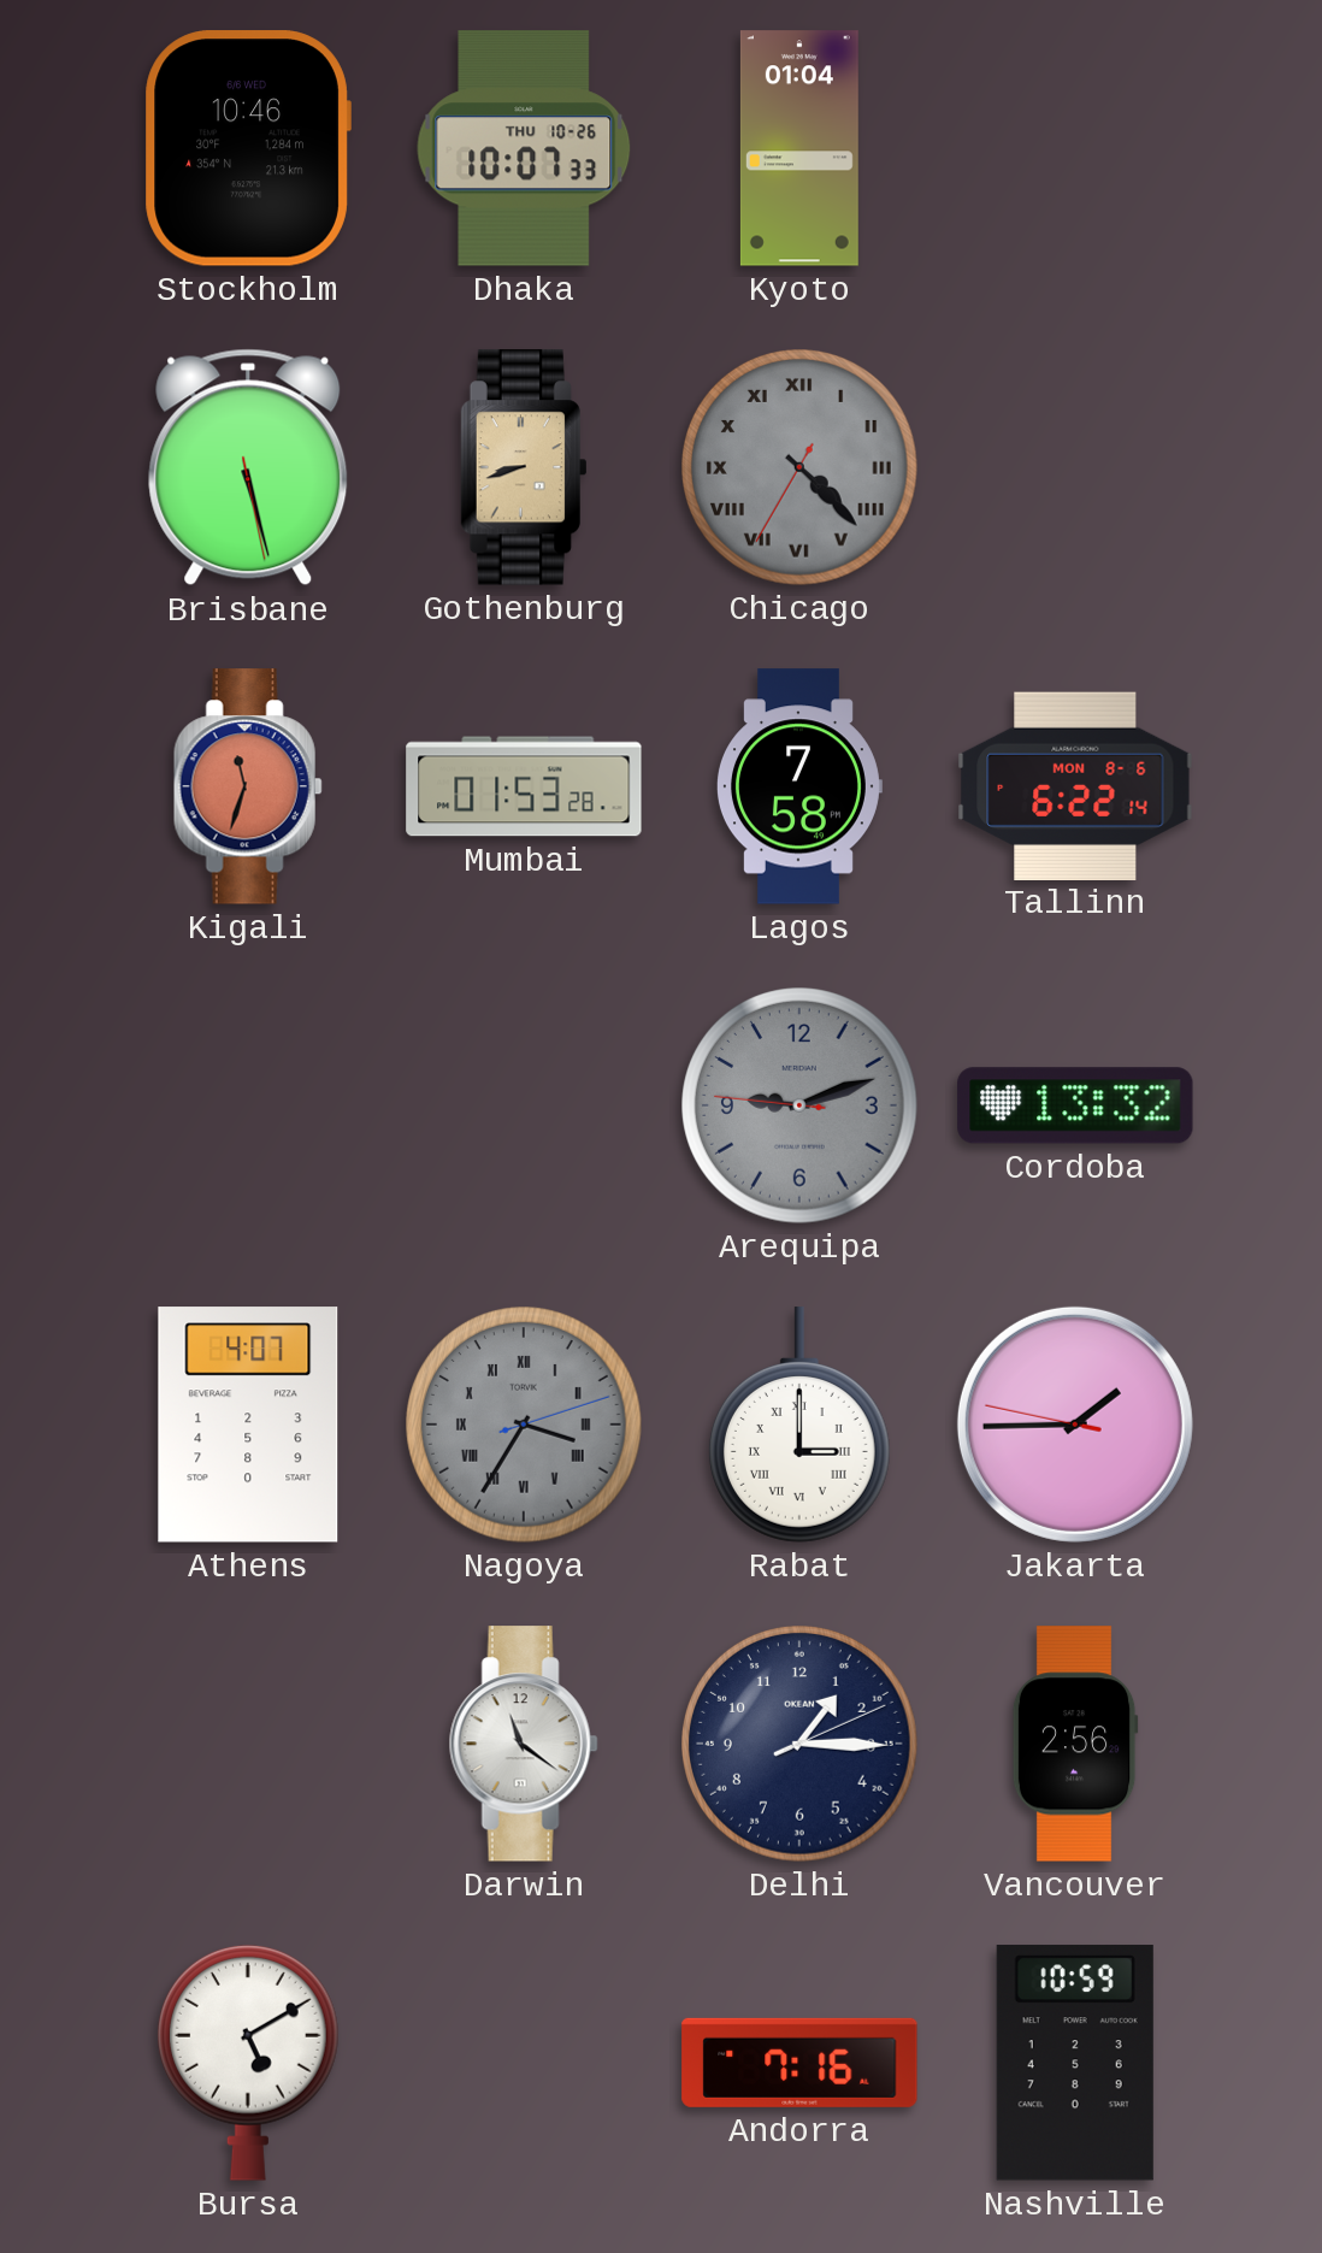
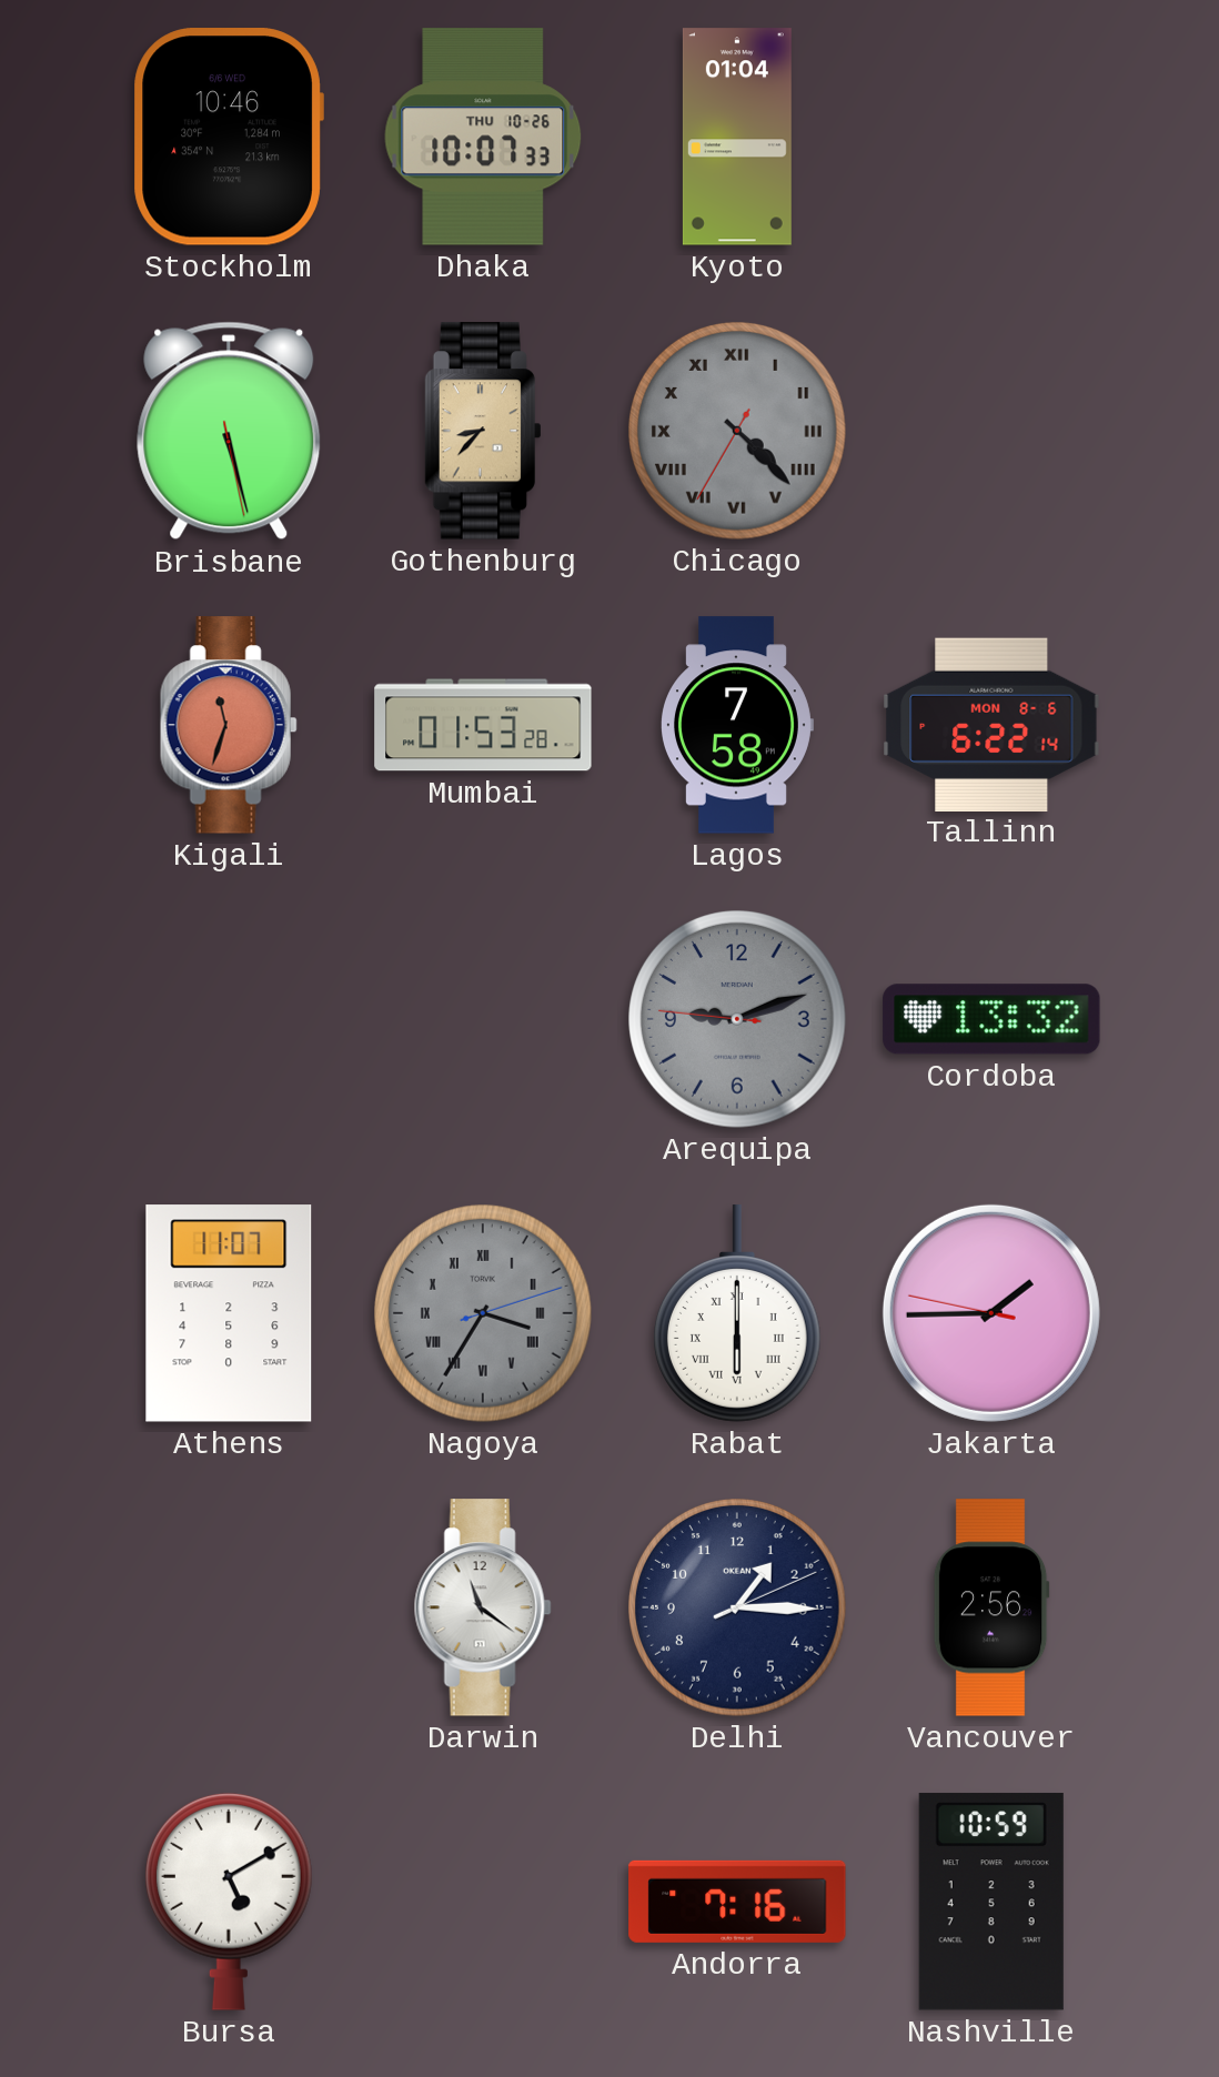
Gothenburg: 8:42 -> 8:37
Athens: 4:07 -> 11:07
Rabat: 3:00 -> 6:00
